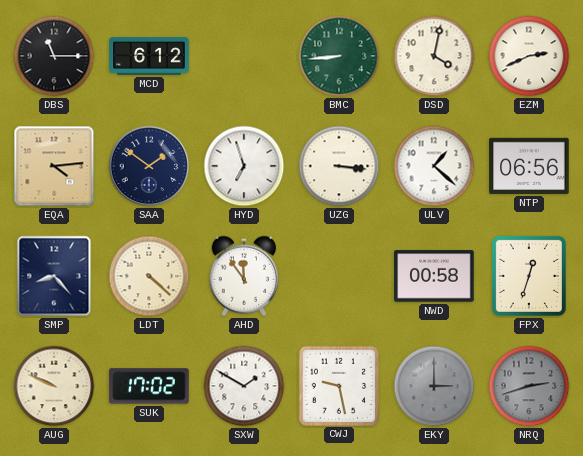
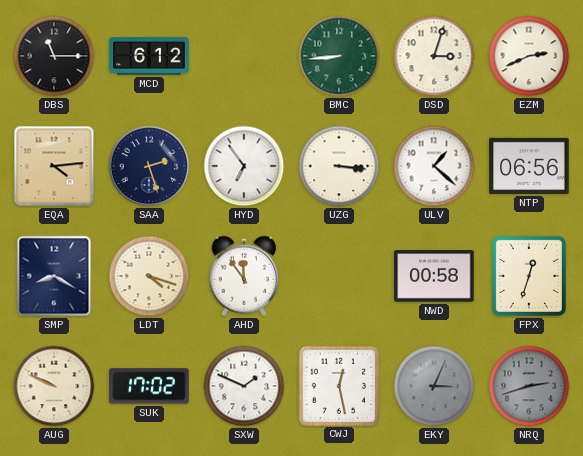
DSD: 4:02 -> 3:03
SAA: 1:51 -> 2:27
HYD: 6:57 -> 6:54
SMP: 8:23 -> 8:20
LDT: 4:22 -> 4:18
SXW: 1:50 -> 1:49
CWJ: 9:28 -> 12:28
EKY: 3:00 -> 3:04
